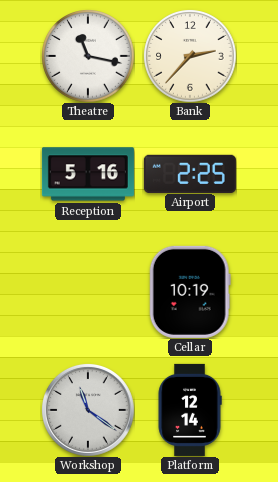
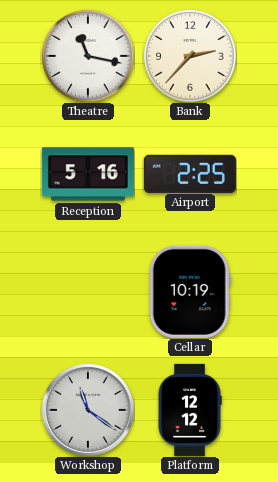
Platform: 12:14 -> 12:12
